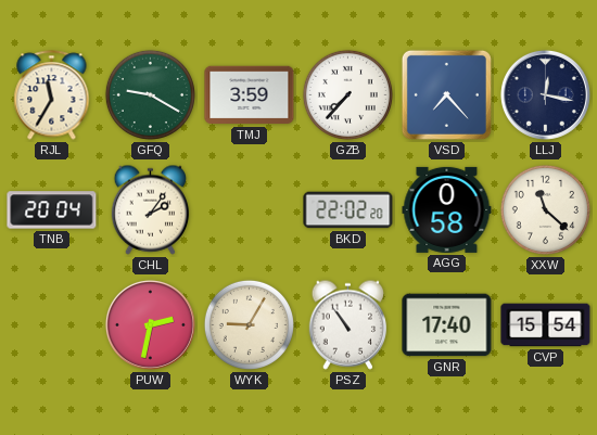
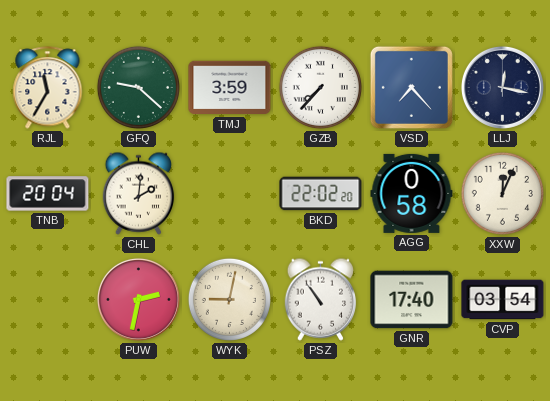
GFQ: 9:20 -> 9:22
CHL: 2:06 -> 2:01
XXW: 11:22 -> 12:04
WYK: 9:05 -> 9:02
CVP: 15:54 -> 03:54
